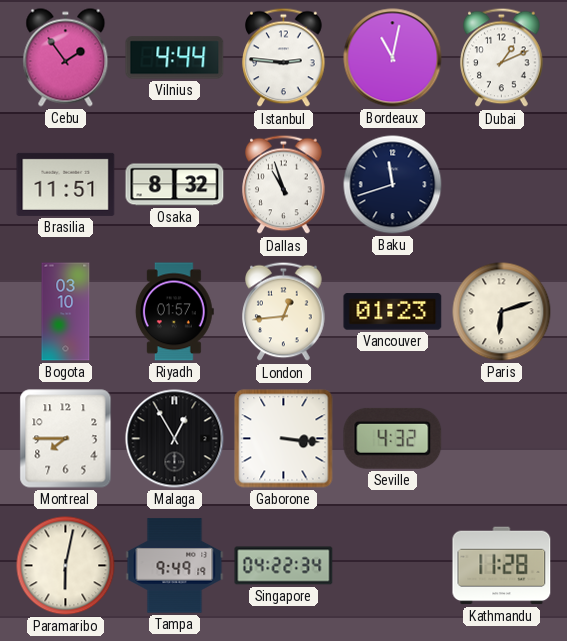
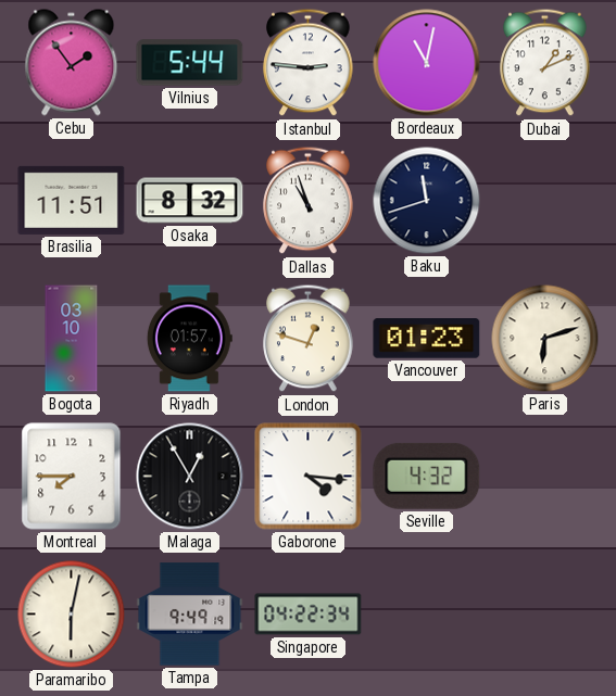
Vilnius: 4:44 -> 5:44
London: 12:44 -> 12:48
Gaborone: 3:16 -> 4:16
Kathmandu: 11:28 -> none
